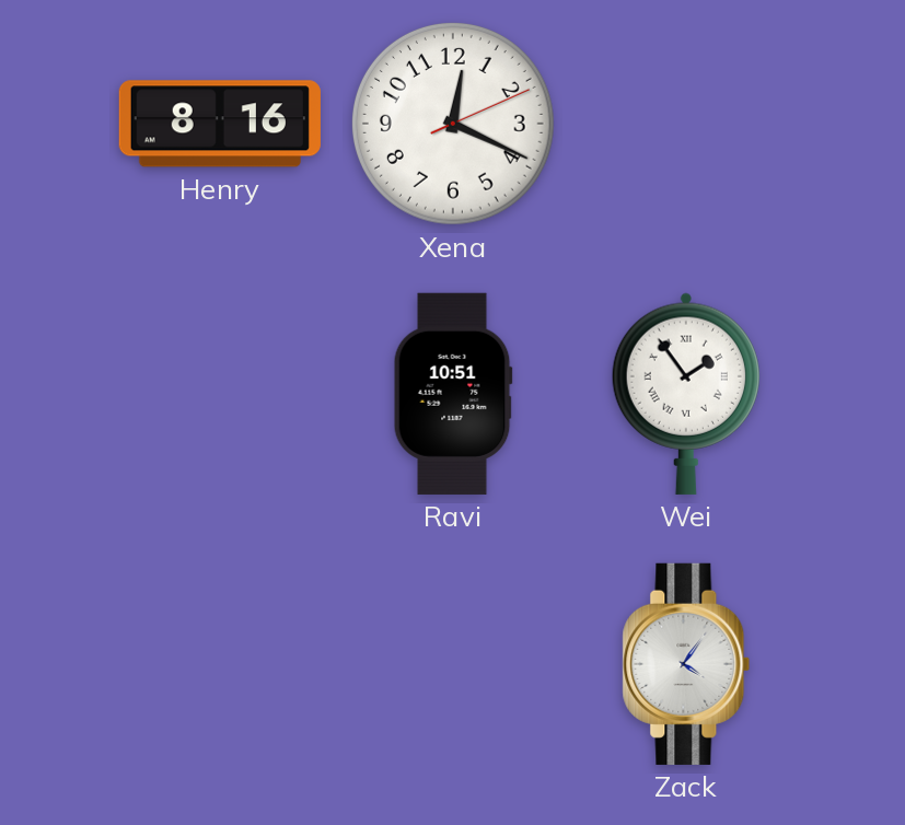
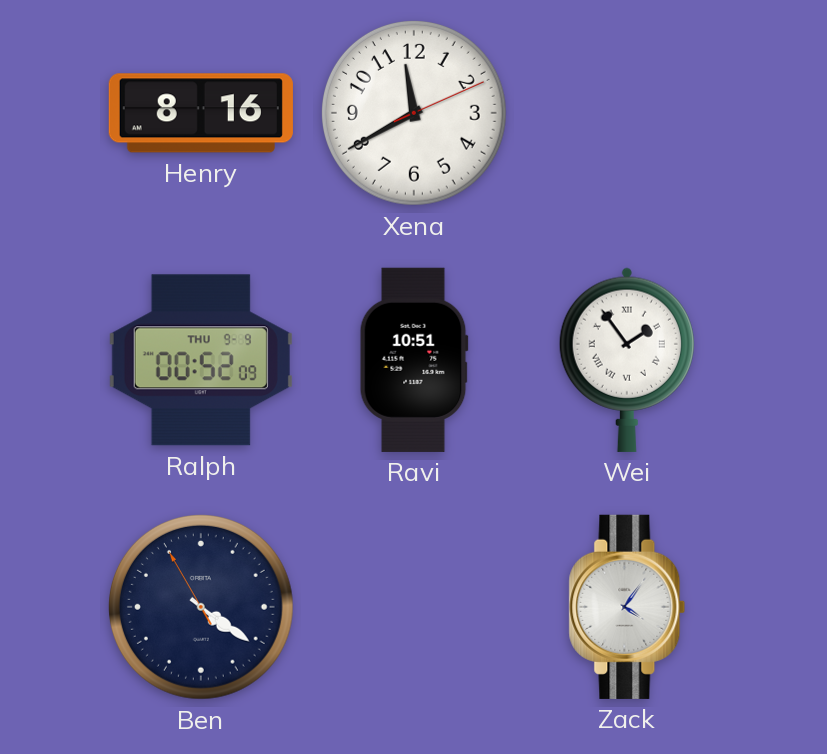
Xena: 12:19 -> 11:40
Ralph: none -> 00:52
Ben: none -> 4:20
